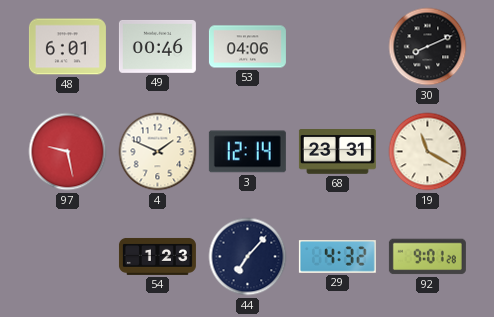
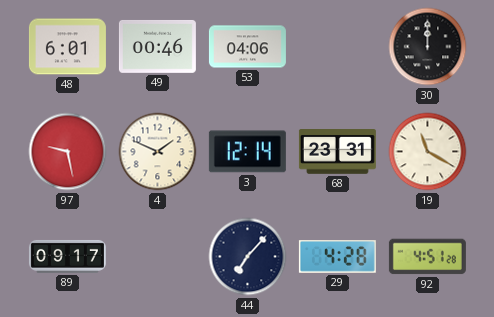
30: 8:11 -> 12:00
89: none -> 09:17
54: 1:23 -> none
29: 4:32 -> 4:28
92: 9:01 -> 4:51
